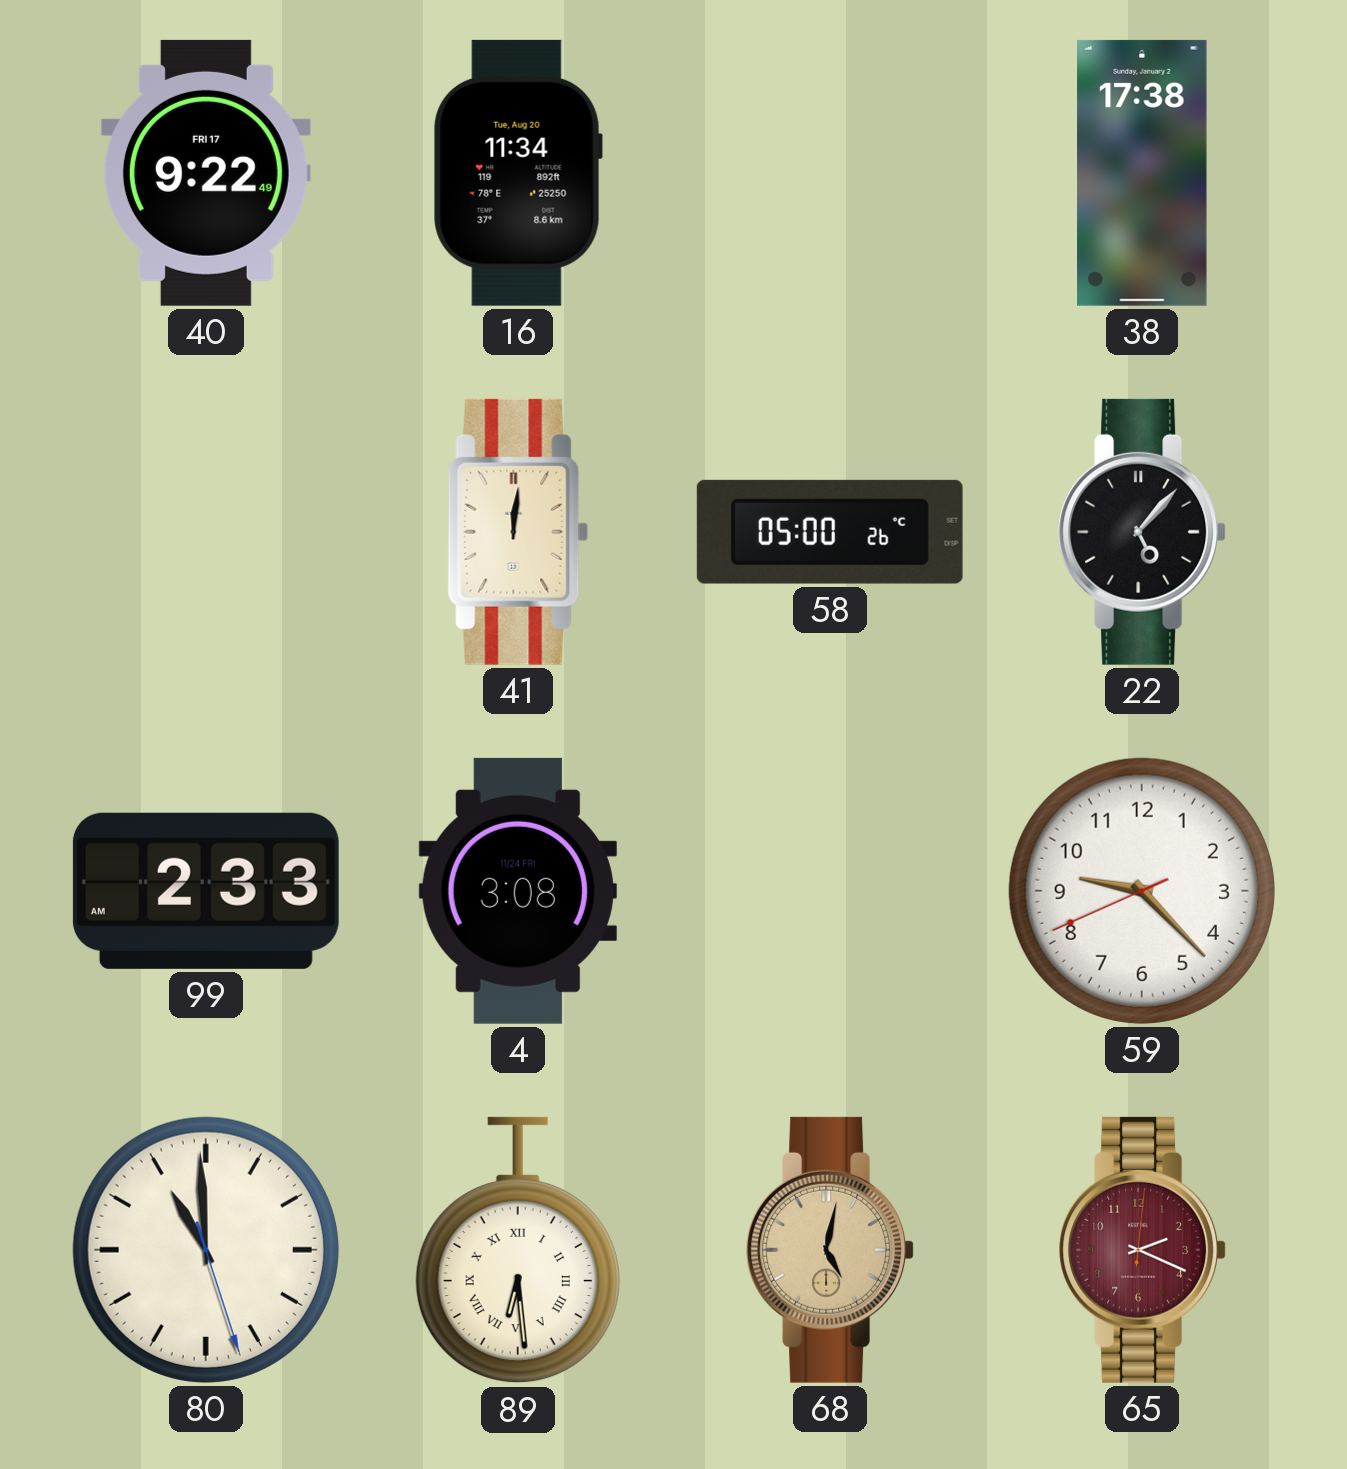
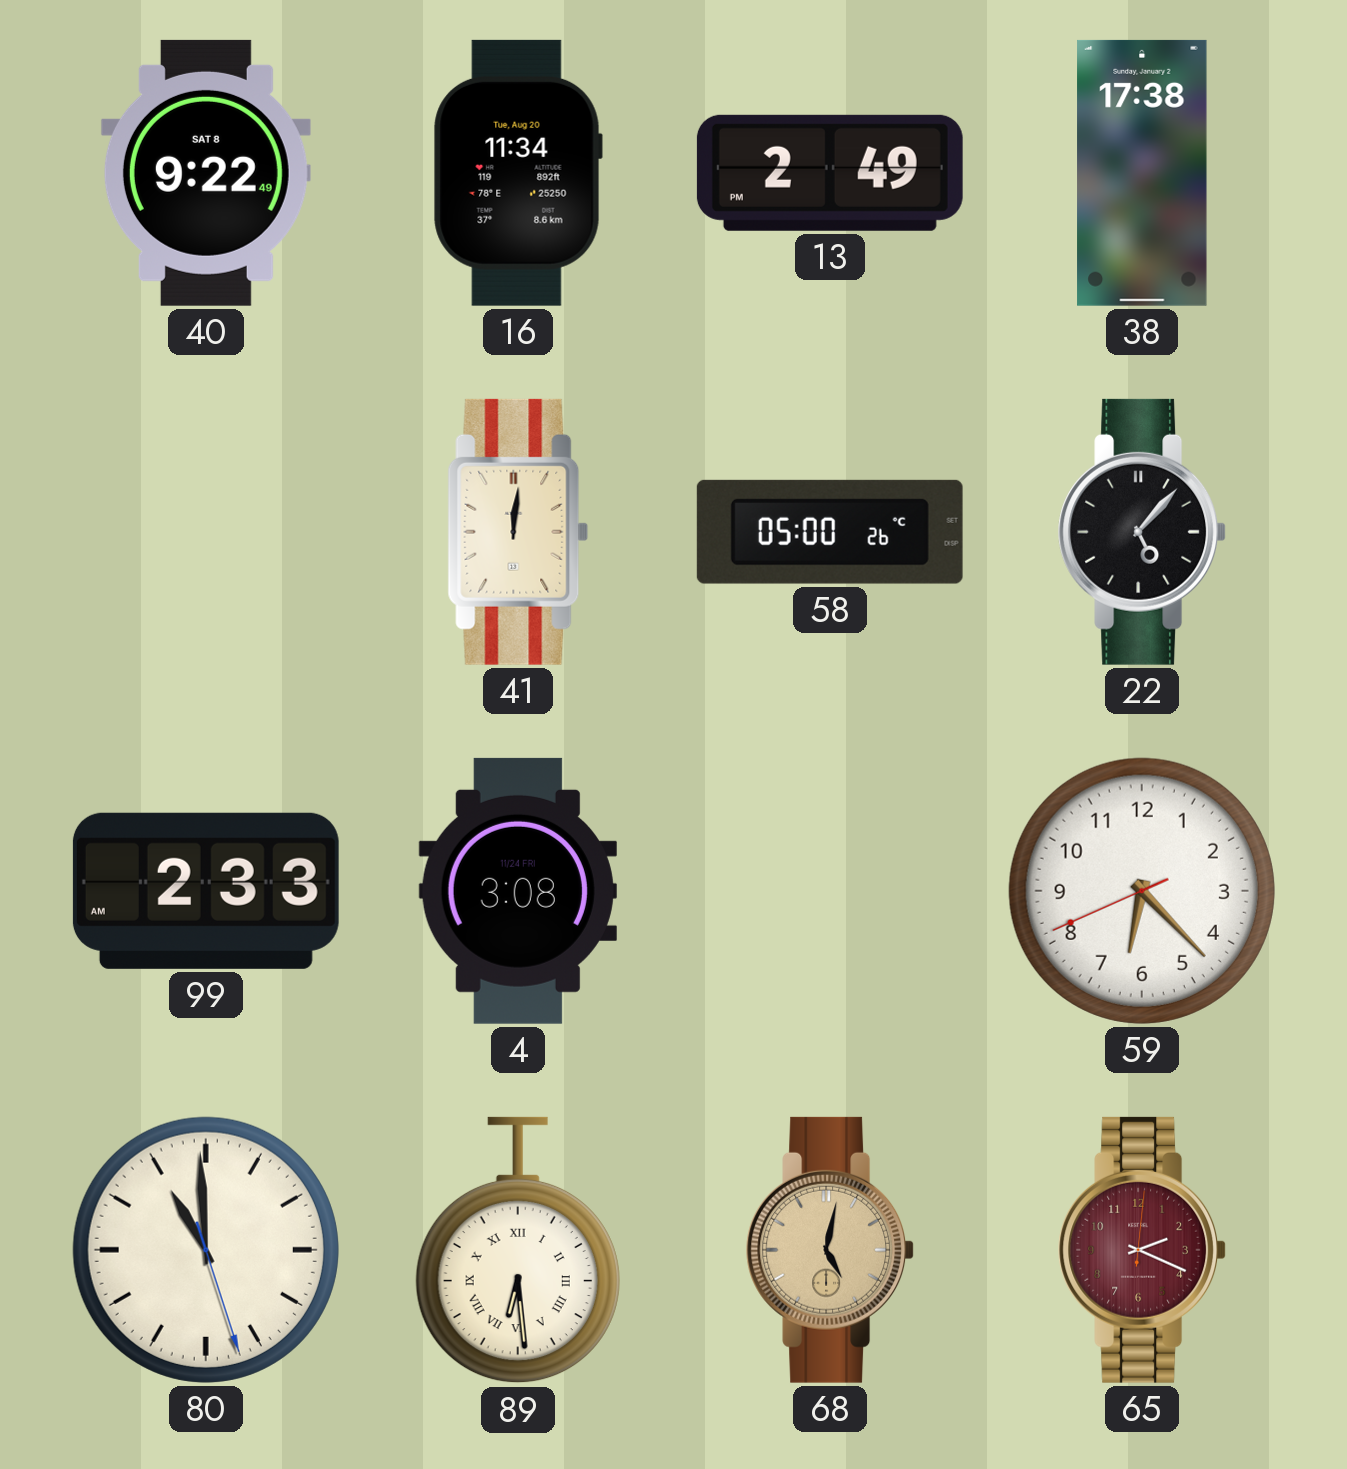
40 date: FRI 17 -> SAT 8
13: none -> 2:49
59: 9:22 -> 6:22
